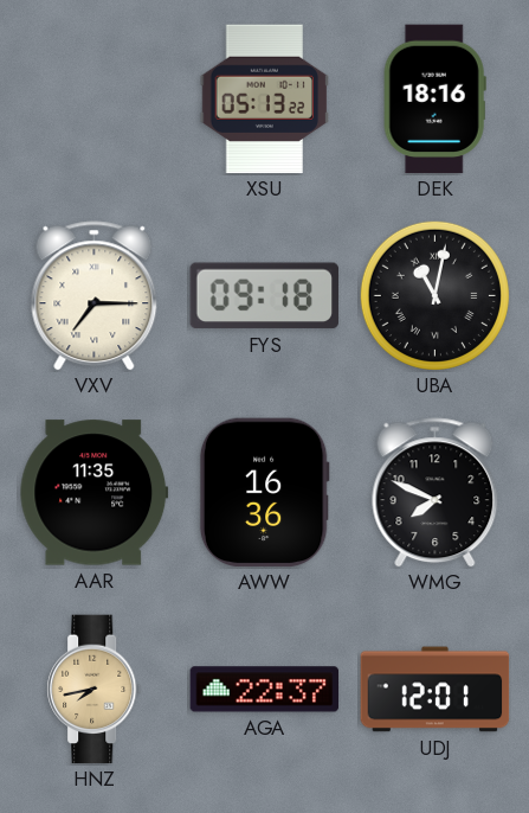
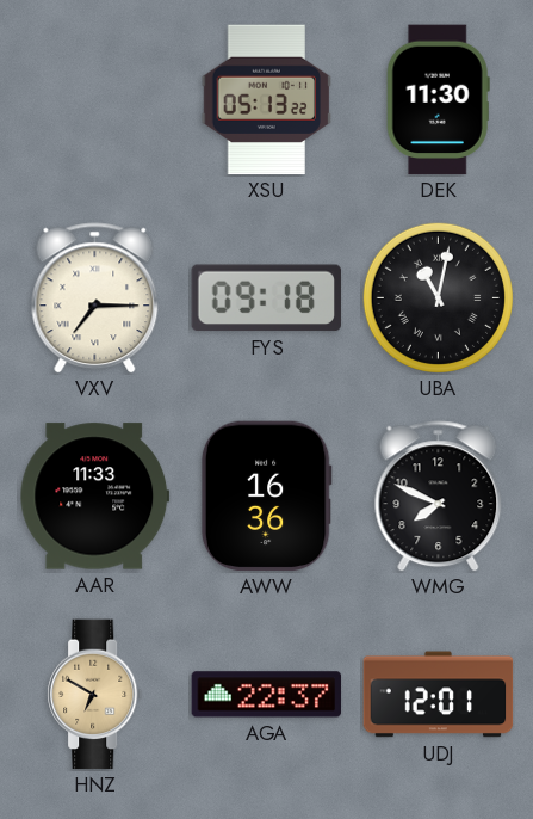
DEK: 18:16 -> 11:30
AAR: 11:35 -> 11:33
HNZ: 7:43 -> 6:50
